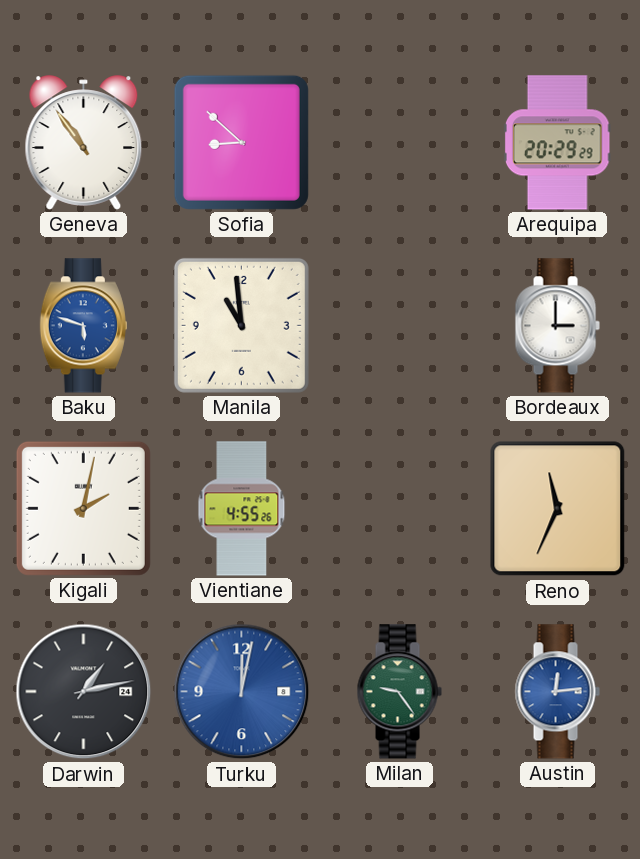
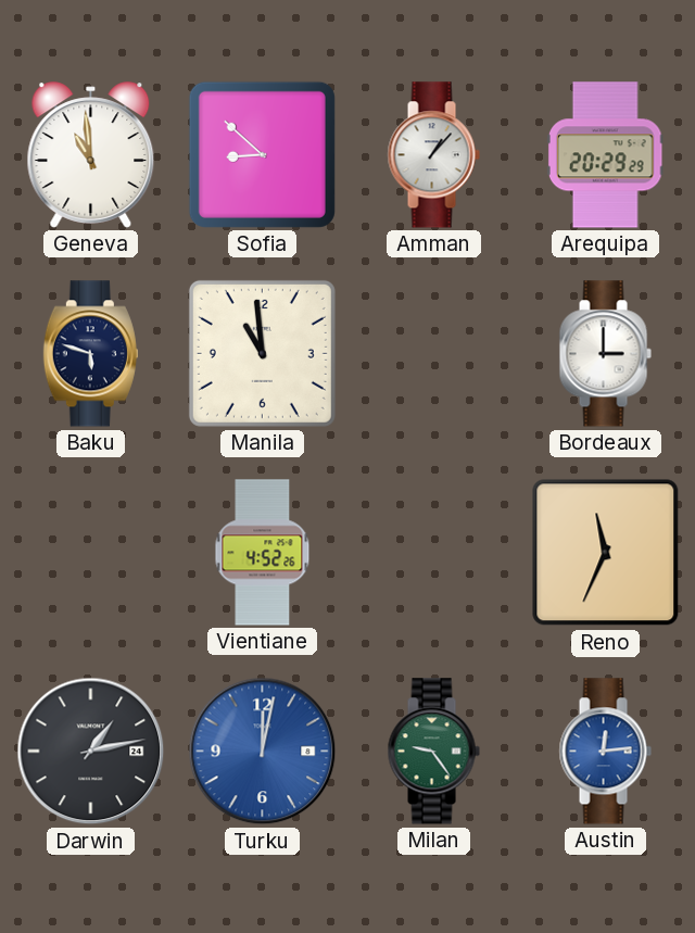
Geneva: 10:54 -> 10:59
Amman: none -> 1:07
Baku dial: blue -> navy
Kigali: 2:02 -> none
Vientiane: 4:55 -> 4:52
